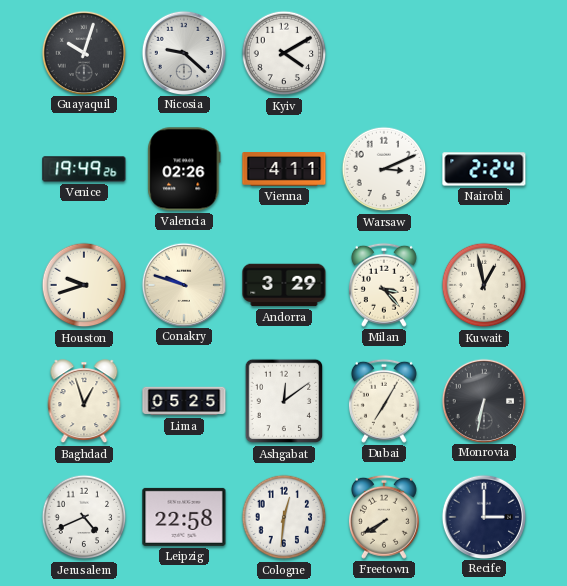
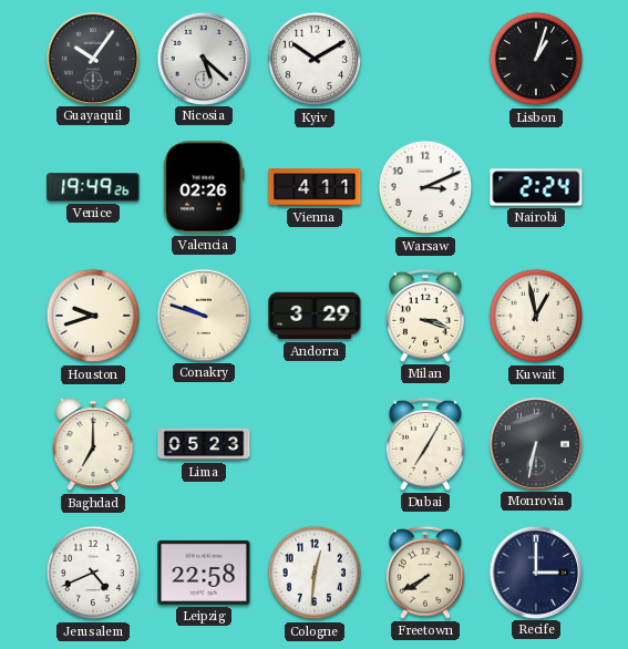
Guayaquil: 10:03 -> 10:06
Nicosia: 9:22 -> 5:22
Kyiv: 4:10 -> 10:10
Lisbon: none -> 1:03
Milan: 3:23 -> 3:18
Baghdad: 12:57 -> 7:00
Lima: 05:25 -> 05:23
Ashgabat: 12:09 -> none
